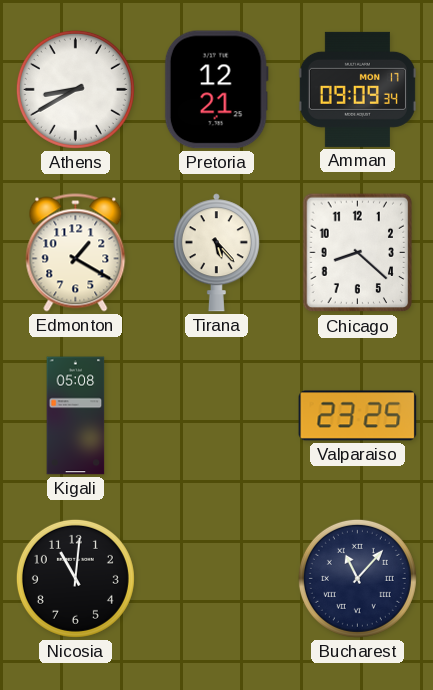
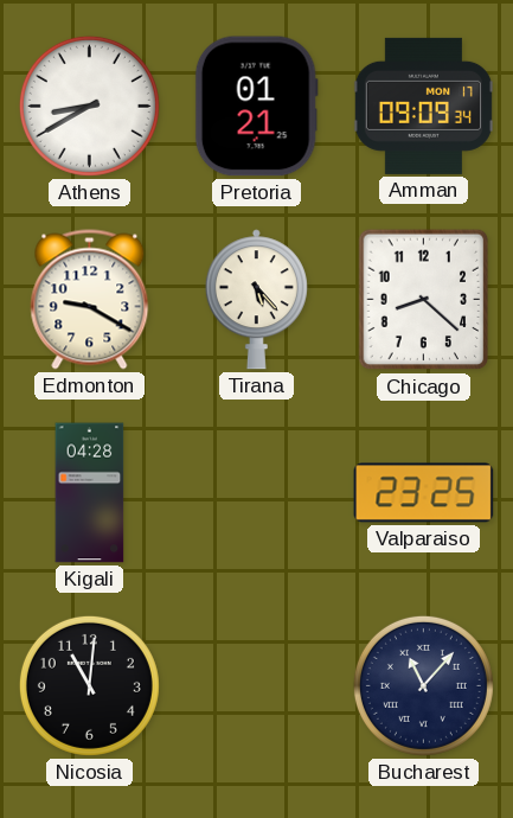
Pretoria: 12:21 -> 01:21
Edmonton: 1:20 -> 9:20
Kigali: 05:08 -> 04:28
